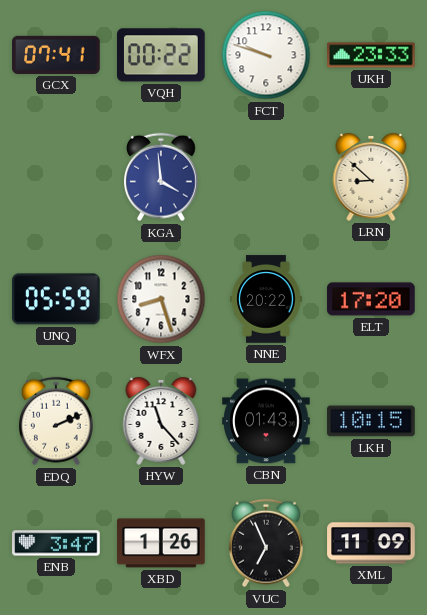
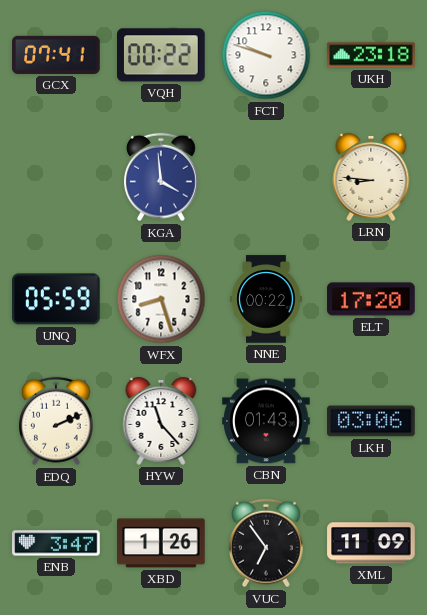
UKH: 23:33 -> 23:18
LRN: 8:52 -> 8:46
NNE: 20:22 -> 00:22
LKH: 10:15 -> 03:06
VUC: 6:56 -> 6:54
